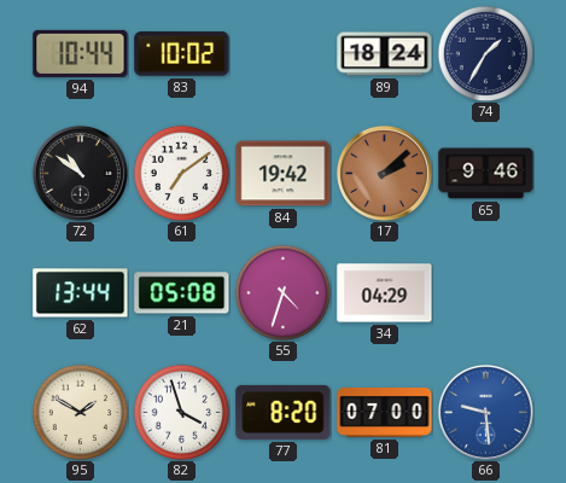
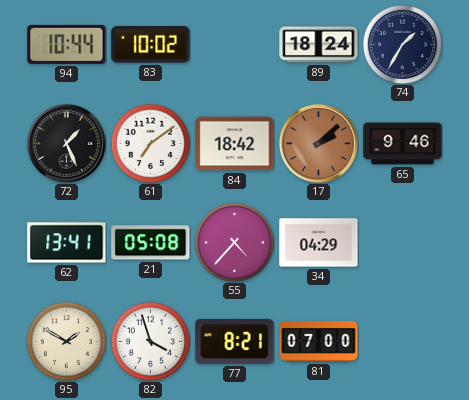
72: 10:51 -> 1:26
84: 19:42 -> 18:42
62: 13:44 -> 13:41
55: 4:33 -> 4:37
77: 8:20 -> 8:21
66: 9:29 -> none
